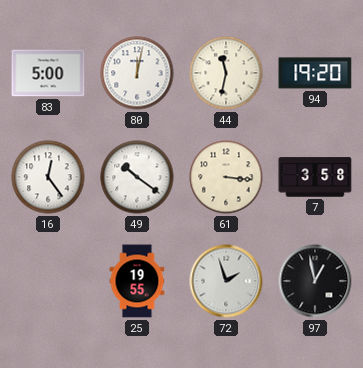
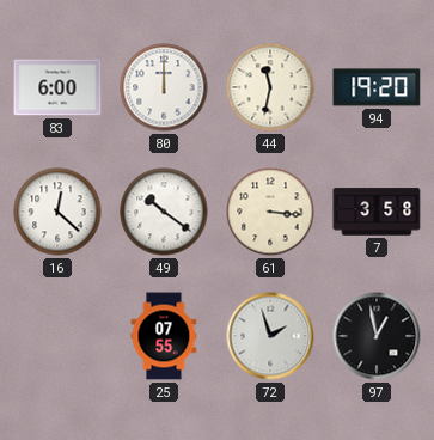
83: 5:00 -> 6:00
80: 12:02 -> 12:00
16: 12:24 -> 12:22
25: 19:55 -> 07:55
